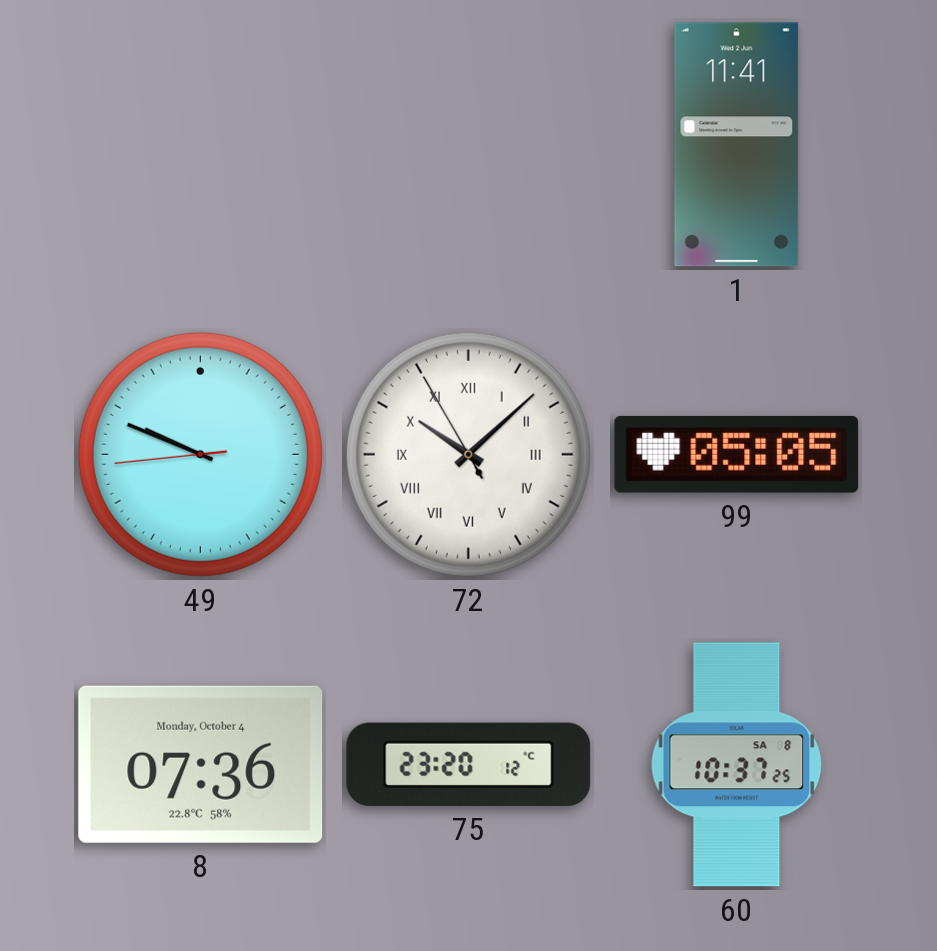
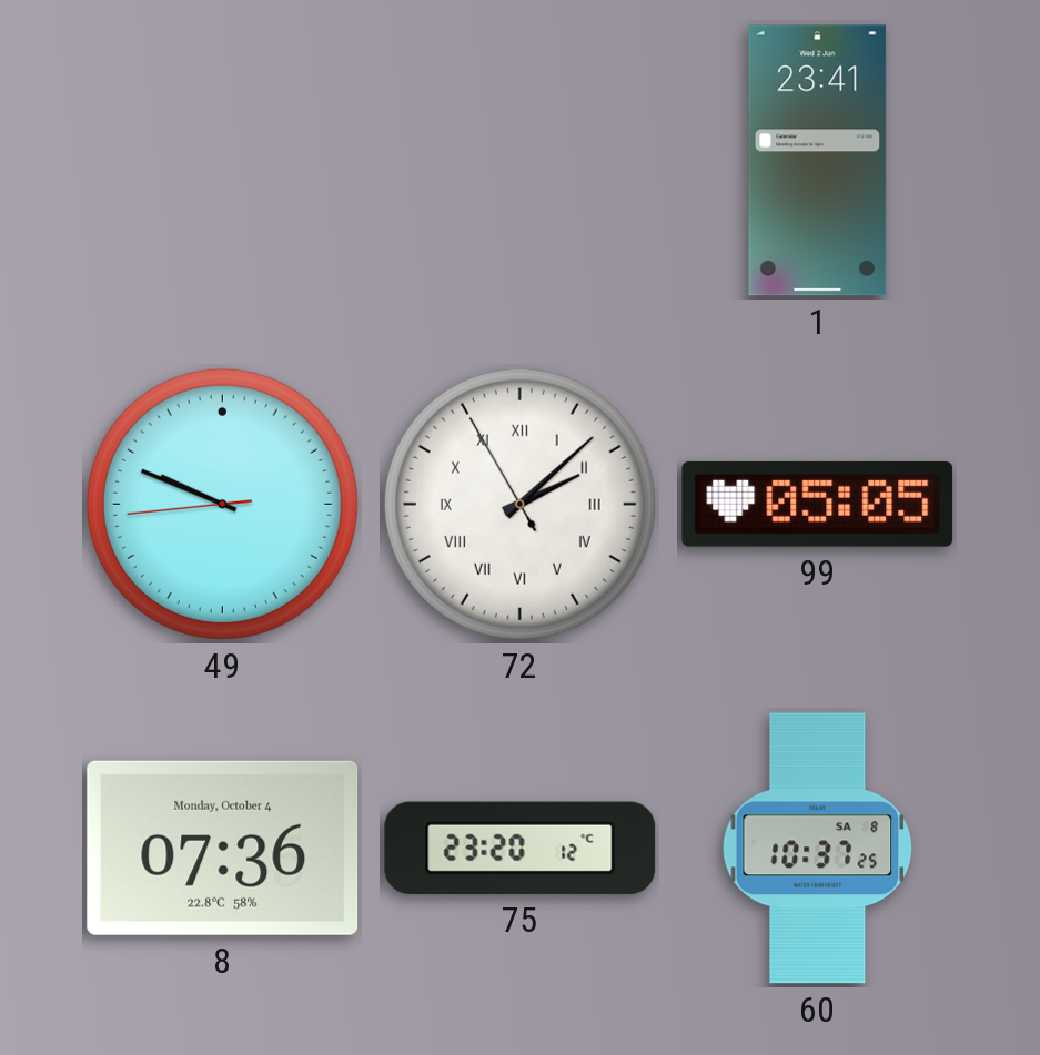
1: 11:41 -> 23:41
72: 10:07 -> 2:07
